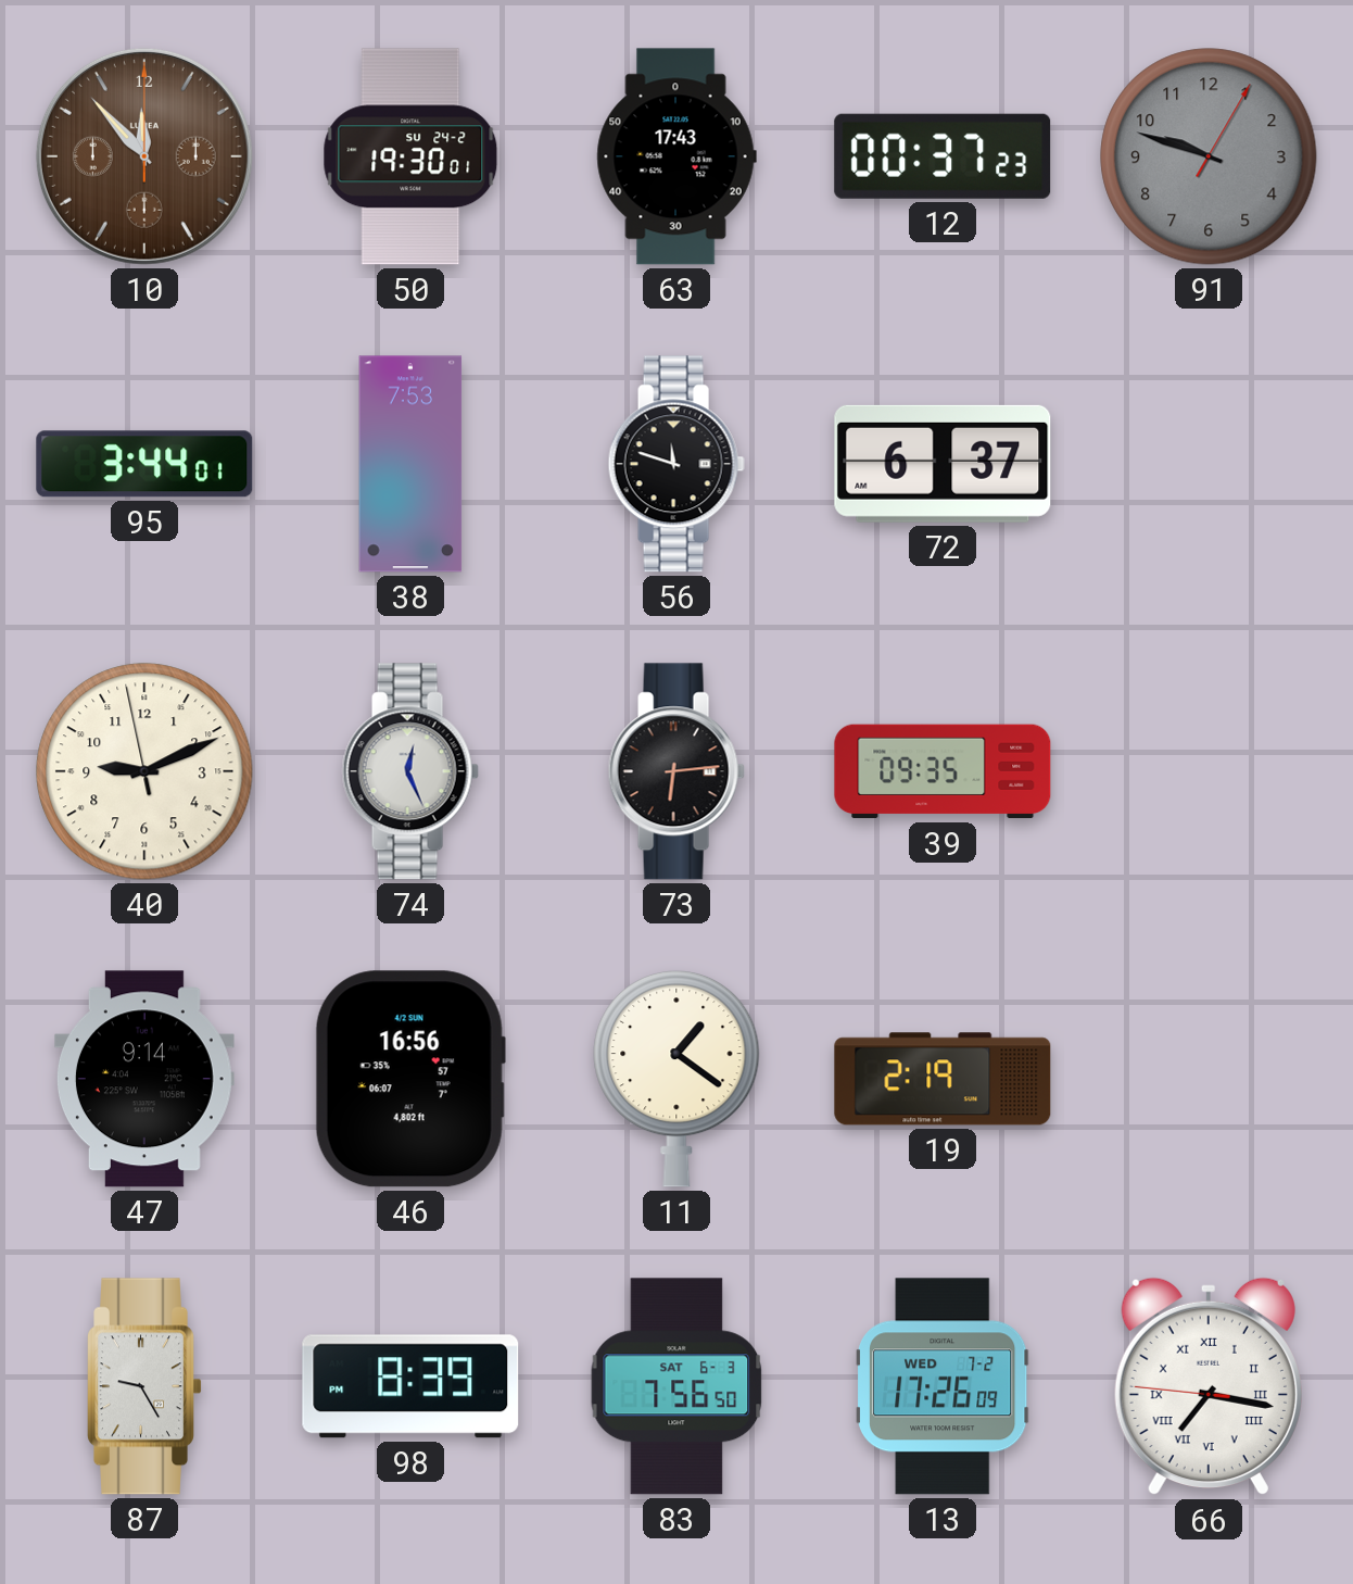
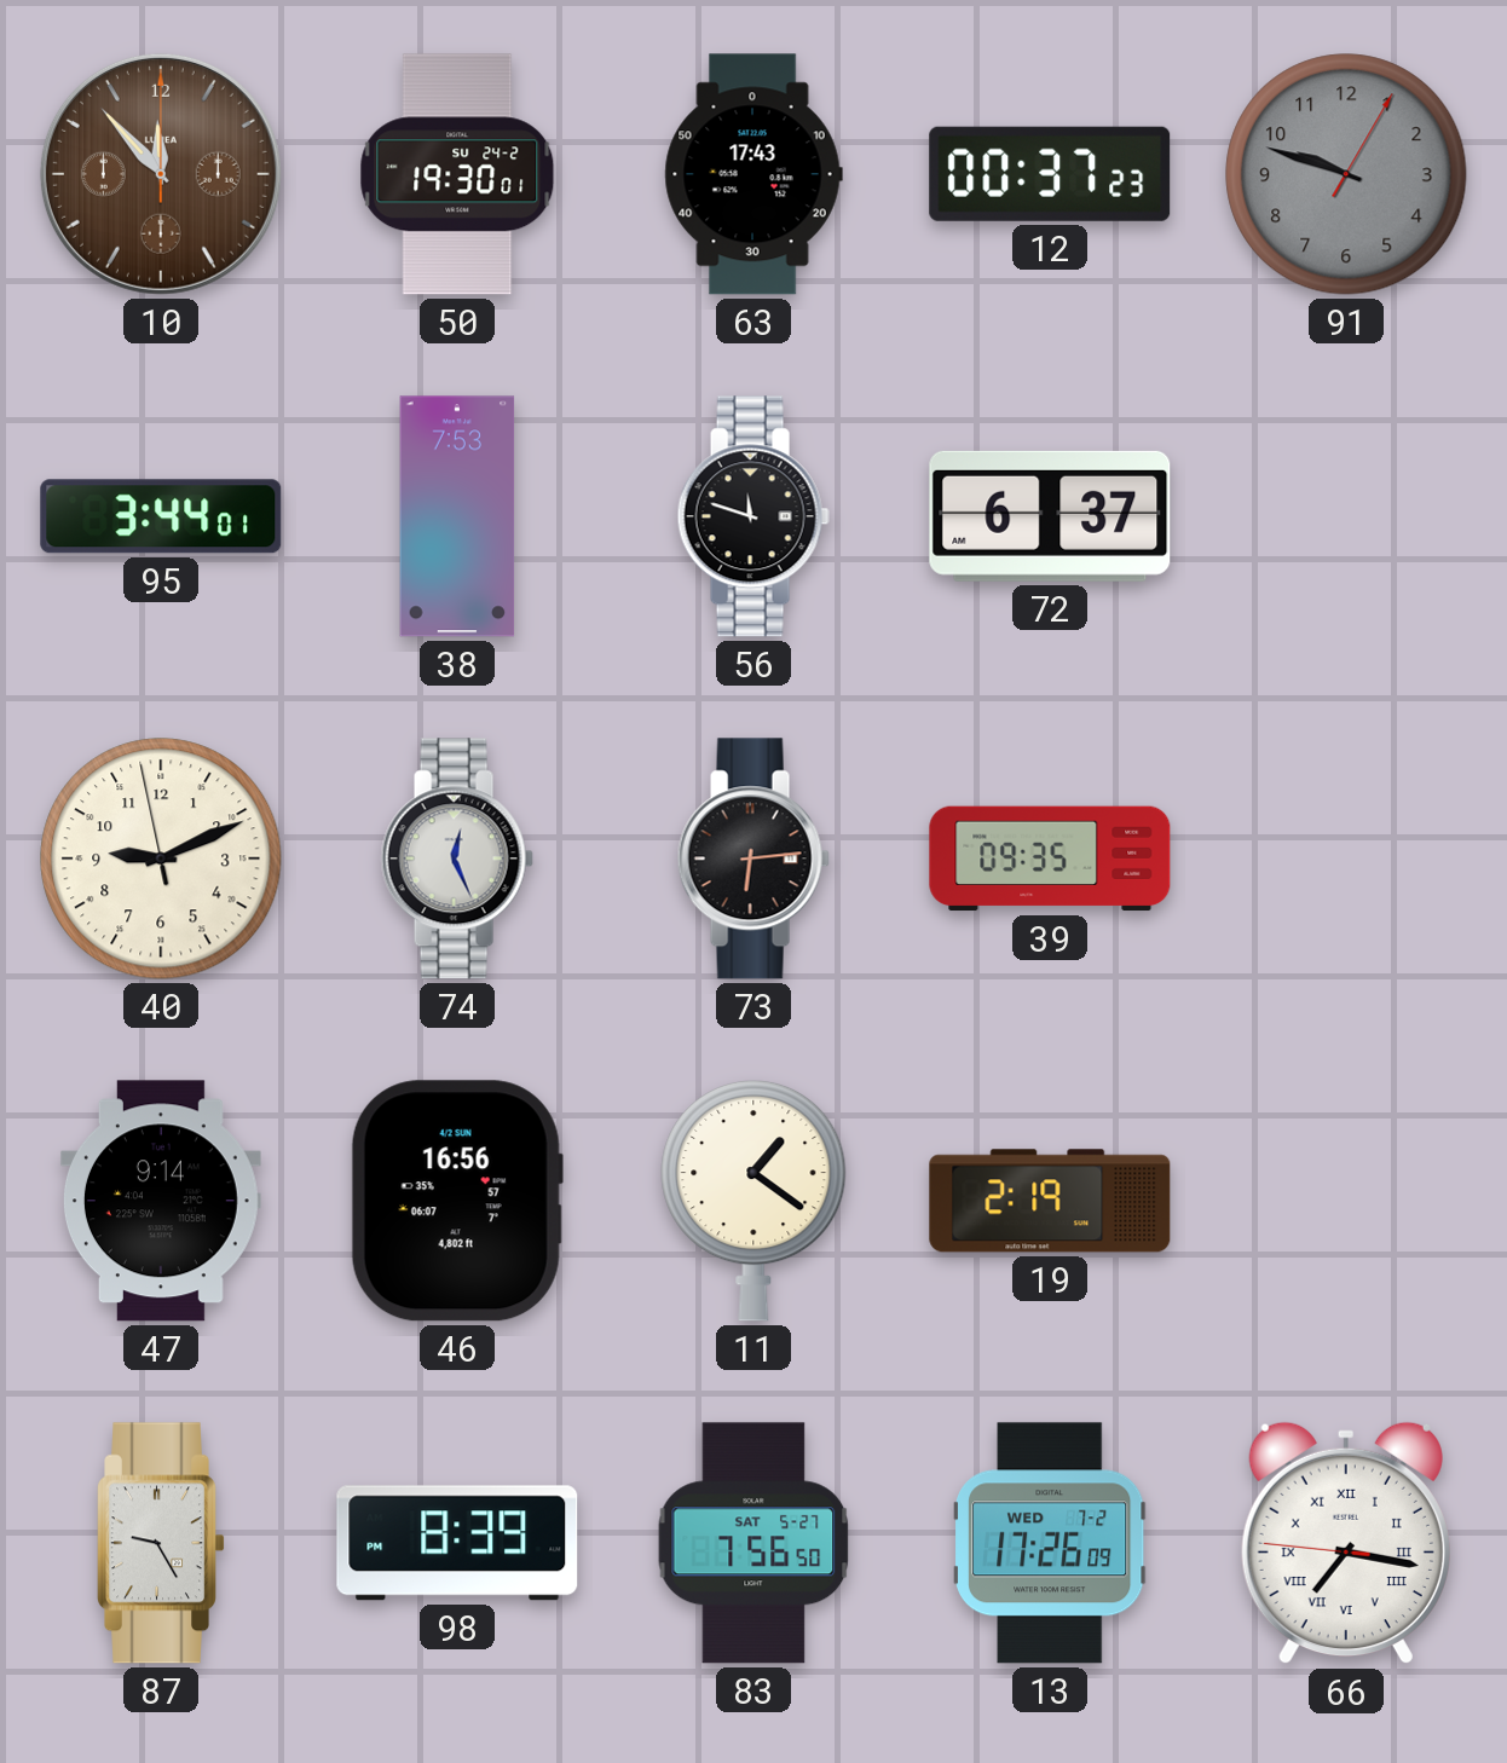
83 date: SAT 6-3 -> SAT 5-27
